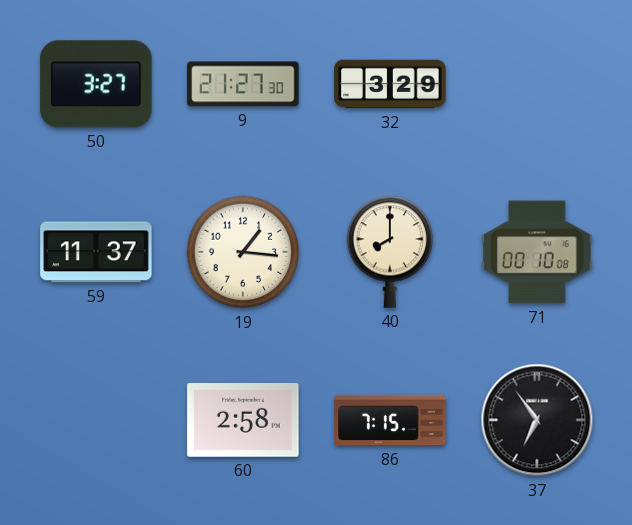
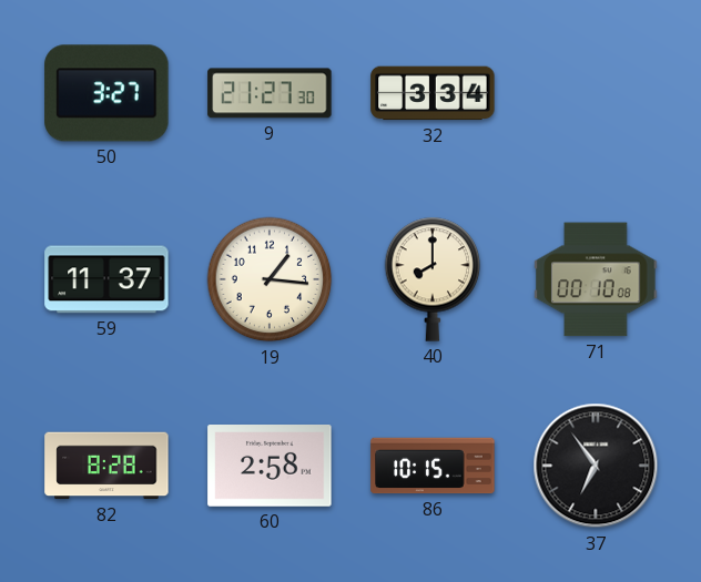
32: 3:29 -> 3:34
82: none -> 8:28
86: 7:15 -> 10:15
